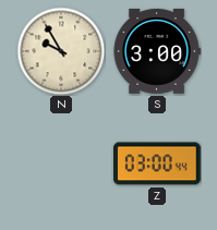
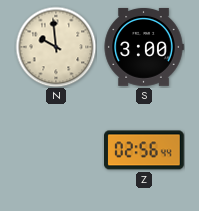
N: 9:55 -> 9:59
Z: 03:00 -> 02:56
